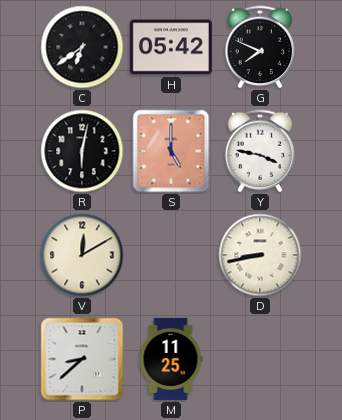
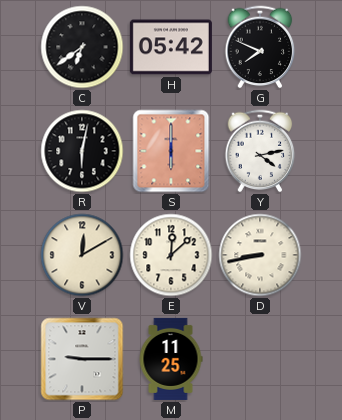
S: 5:00 -> 6:00
Y: 3:47 -> 4:13
E: none -> 12:08
P: 8:38 -> 9:15
